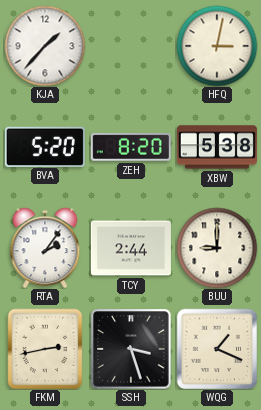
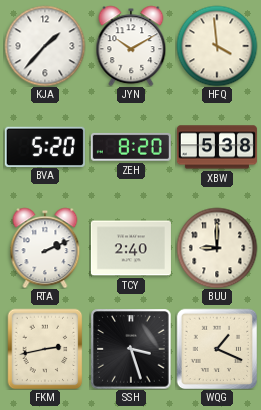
JYN: none -> 10:10
HFQ: 3:02 -> 3:59
RTA: 2:06 -> 2:11
TCY: 2:44 -> 2:40
